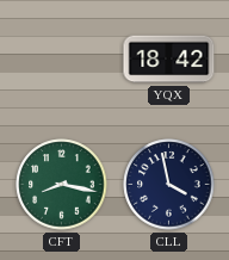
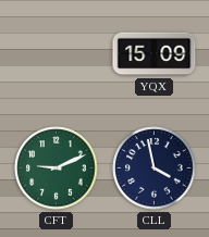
YQX: 18:42 -> 15:09
CFT: 8:17 -> 9:11
